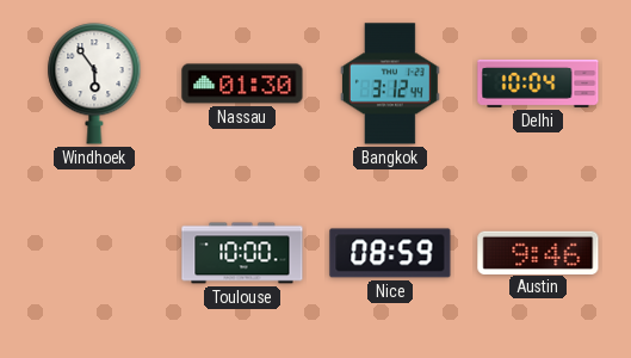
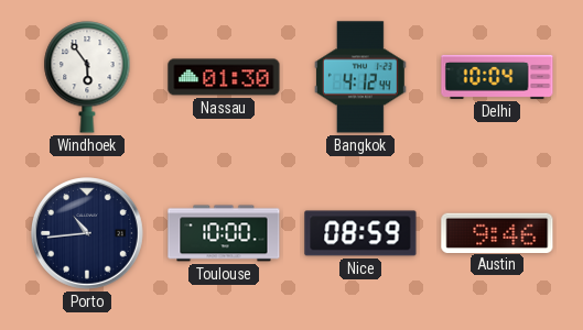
Bangkok: 3:12 -> 4:12
Porto: none -> 10:44
